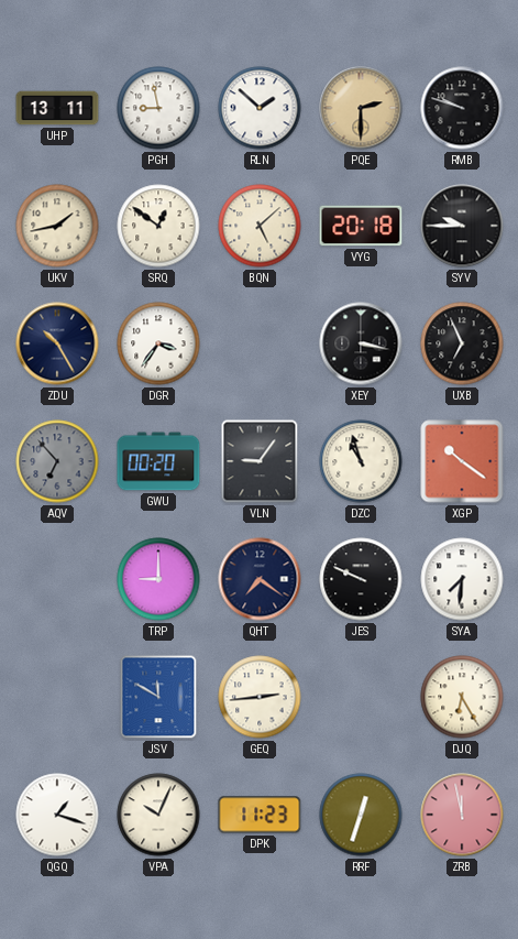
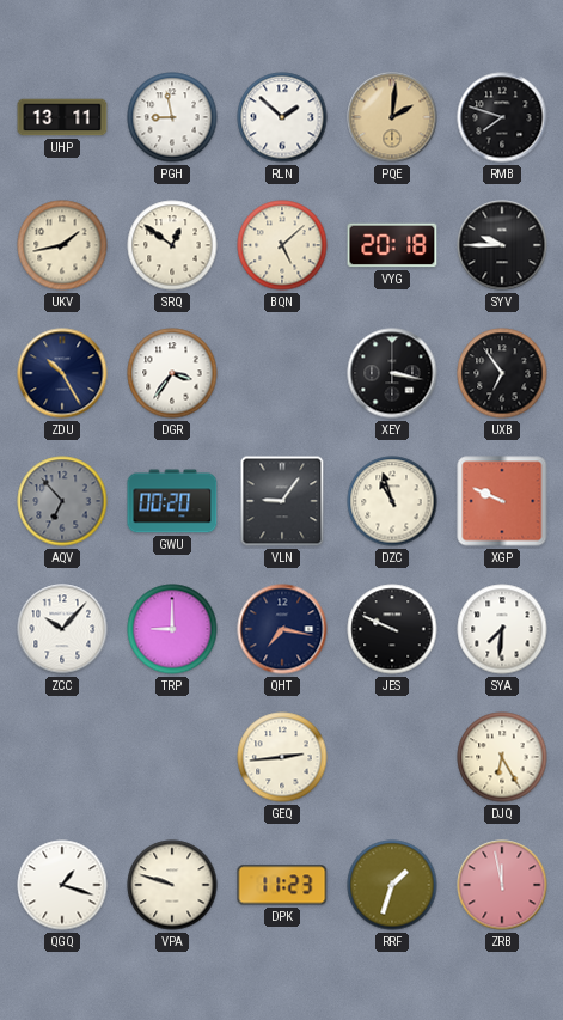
PQE: 2:30 -> 2:01
RMB: 9:48 -> 7:48
UXB: 6:56 -> 6:54
XGP: 10:21 -> 9:49
ZCC: none -> 10:07
QHT: 7:21 -> 7:17
JSV: 11:50 -> none
VPA: 10:04 -> 9:48
RRF: 12:33 -> 1:33
